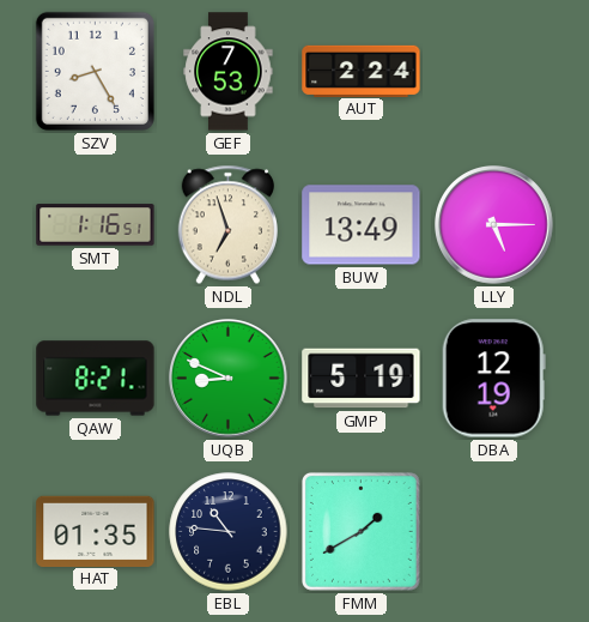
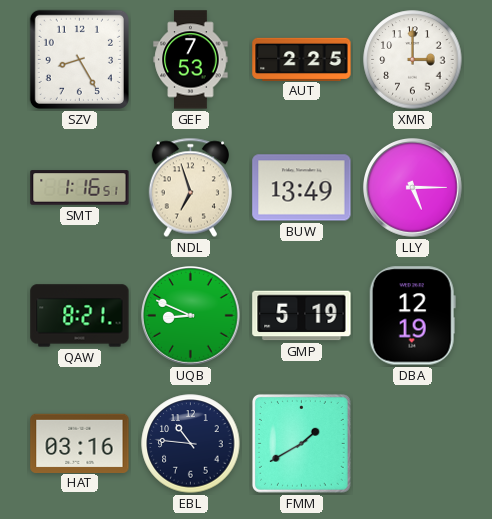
AUT: 2:24 -> 2:25
XMR: none -> 3:00
HAT: 01:35 -> 03:16
